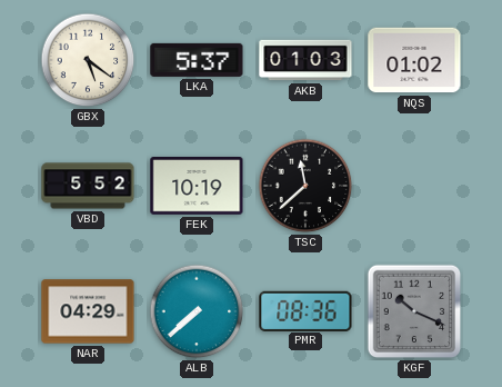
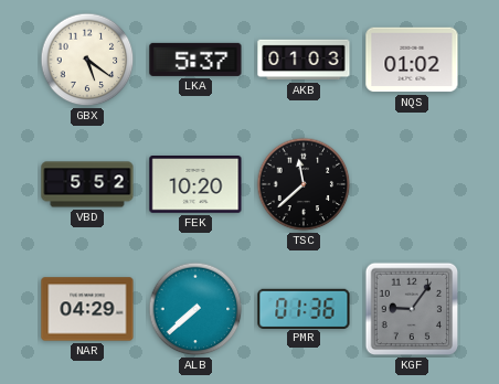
FEK: 10:19 -> 10:20
PMR: 08:36 -> 01:36
KGF: 10:19 -> 9:06
